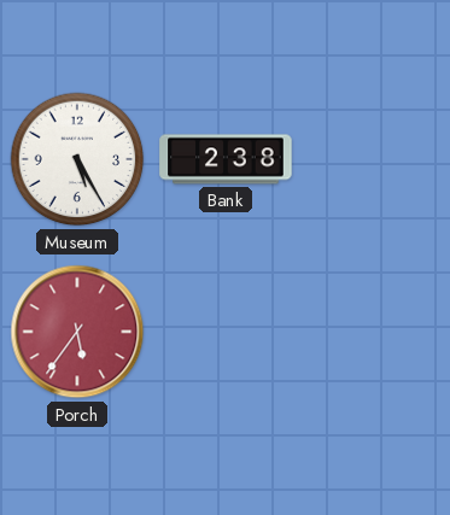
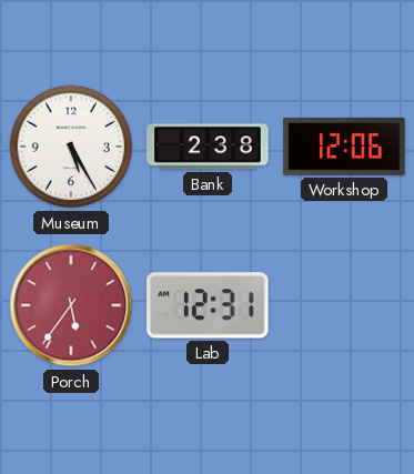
Workshop: none -> 12:06
Lab: none -> 12:31
